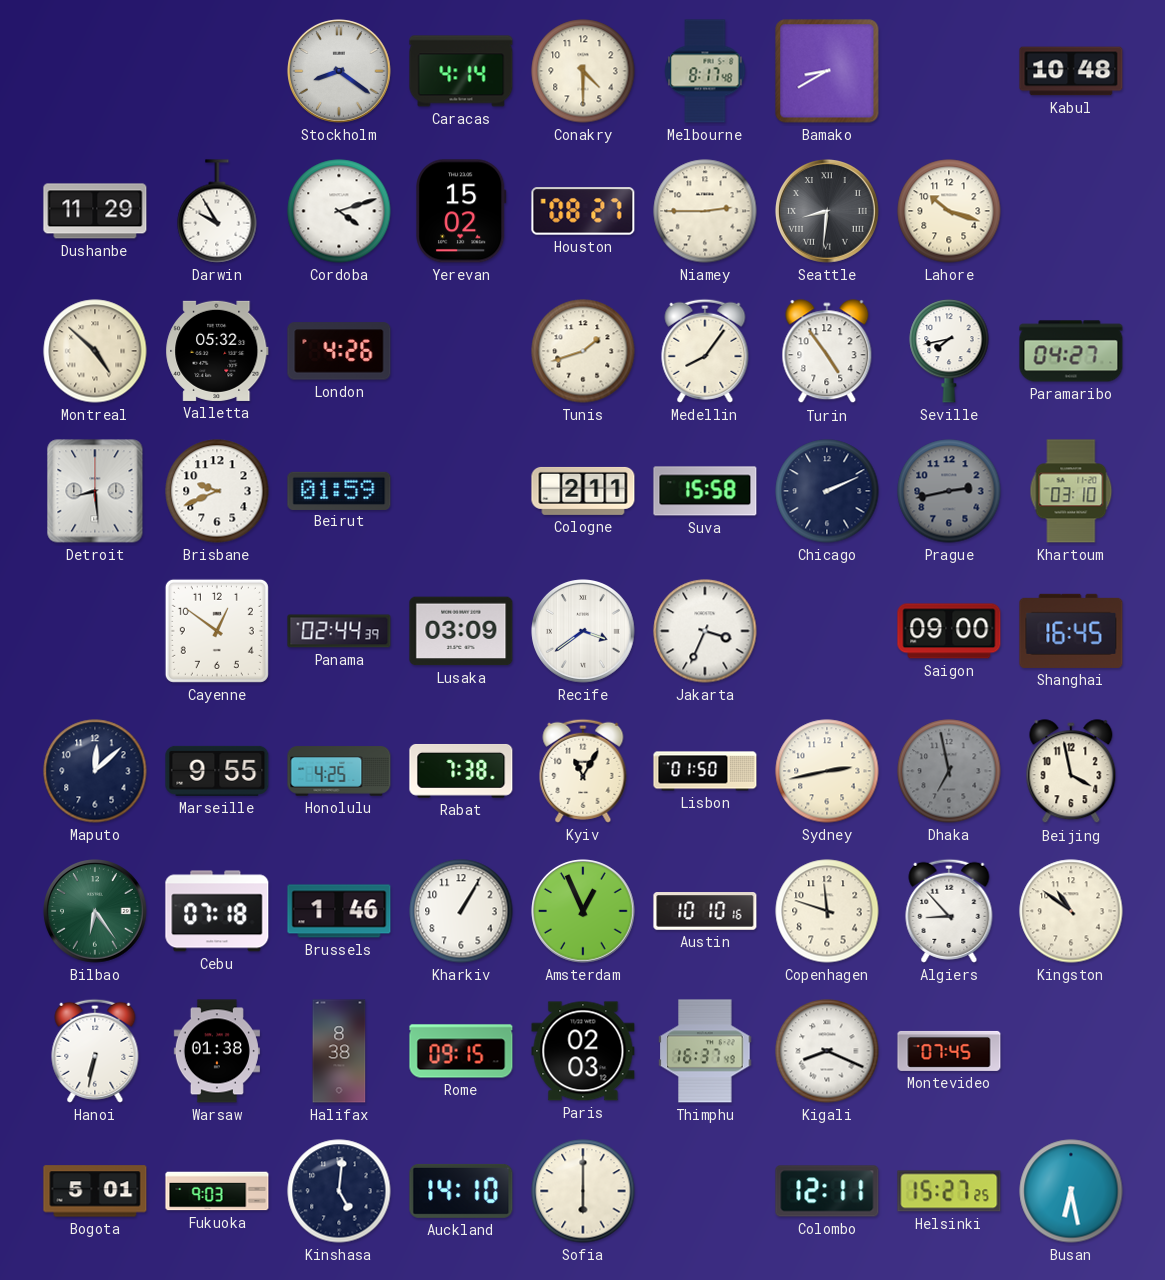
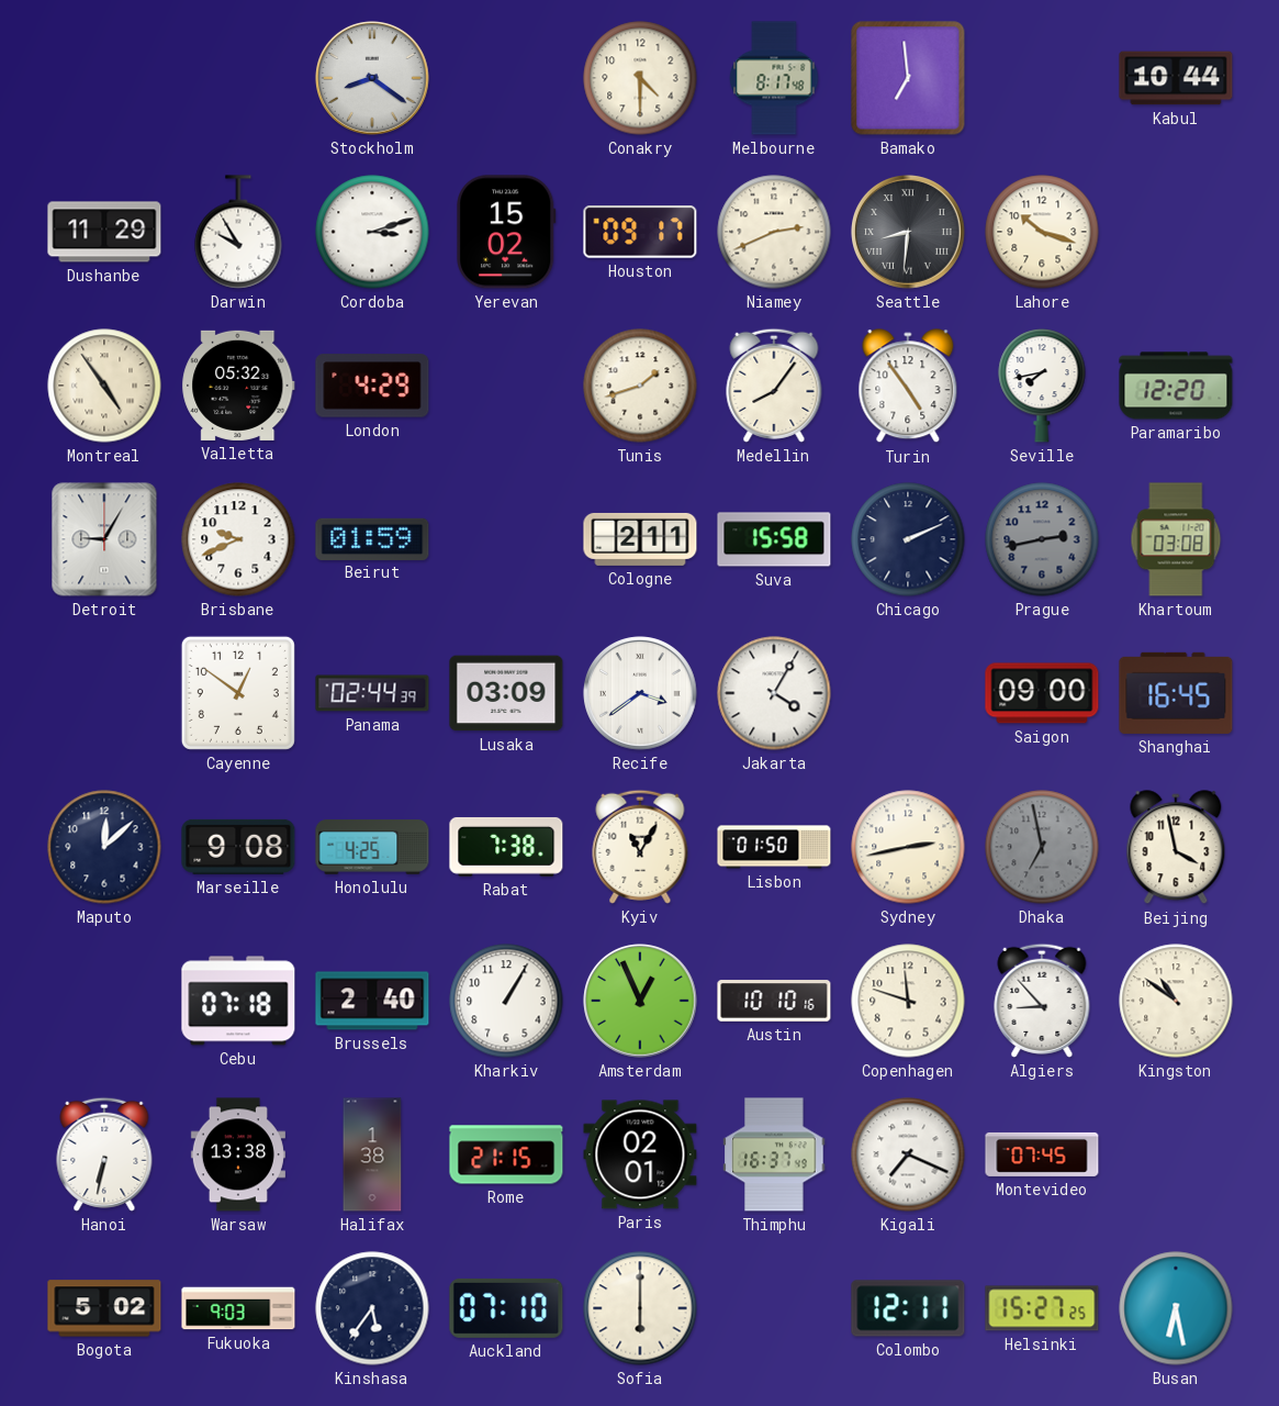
Caracas: 4:14 -> none
Bamako: 8:40 -> 6:59
Kabul: 10:48 -> 10:44
Cordoba: 4:12 -> 3:12
Houston: 08:27 -> 09:17
Niamey: 2:45 -> 2:41
Montreal: 4:52 -> 4:54
London: 4:26 -> 4:29
Paramaribo: 04:27 -> 12:20
Detroit: 8:29 -> 9:05
Khartoum: 03:10 -> 03:08
Jakarta: 3:34 -> 4:05
Marseille: 9:55 -> 9:08
Bilbao: 6:24 -> none
Brussels: 1:46 -> 2:40
Warsaw: 01:38 -> 13:38
Halifax: 8:38 -> 1:38
Rome: 09:15 -> 21:15
Paris: 02:03 -> 02:01
Kigali: 8:19 -> 7:19
Bogota: 5:01 -> 5:02
Kinshasa: 5:01 -> 5:36
Auckland: 14:10 -> 07:10
